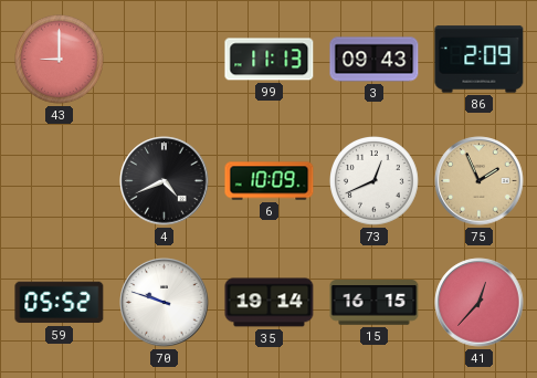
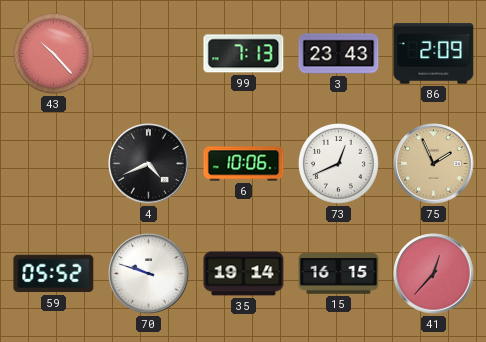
43: 9:00 -> 10:23
99: 11:13 -> 7:13
3: 09:43 -> 23:43
6: 10:09 -> 10:06
